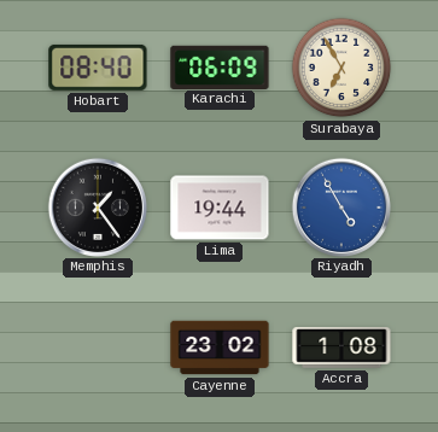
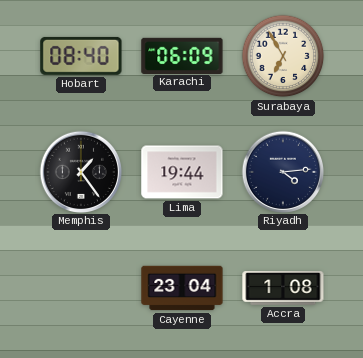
Riyadh: 4:55 -> 4:14
Riyadh dial: blue -> navy
Cayenne: 23:02 -> 23:04
